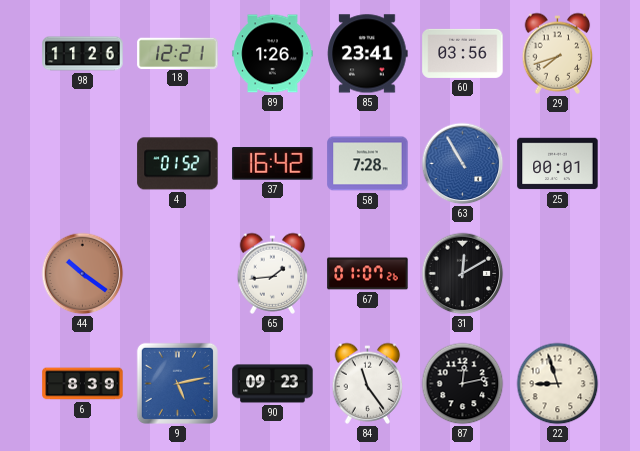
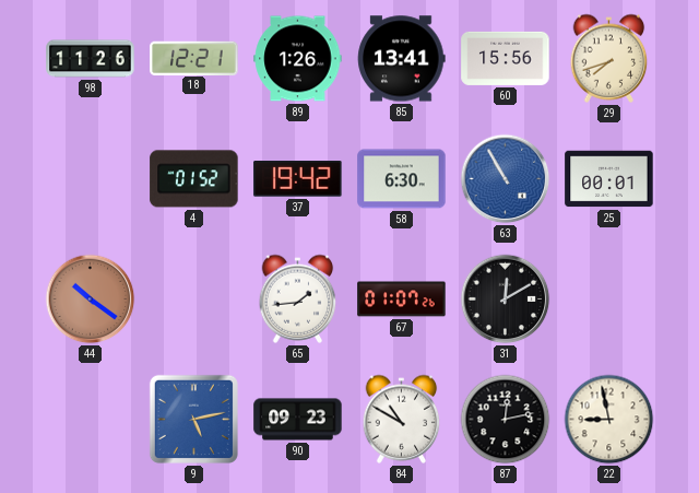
85: 23:41 -> 13:41
60: 03:56 -> 15:56
37: 16:42 -> 19:42
58: 7:28 -> 6:30
6: 8:39 -> none
84: 11:24 -> 10:50
22: 8:57 -> 8:58
